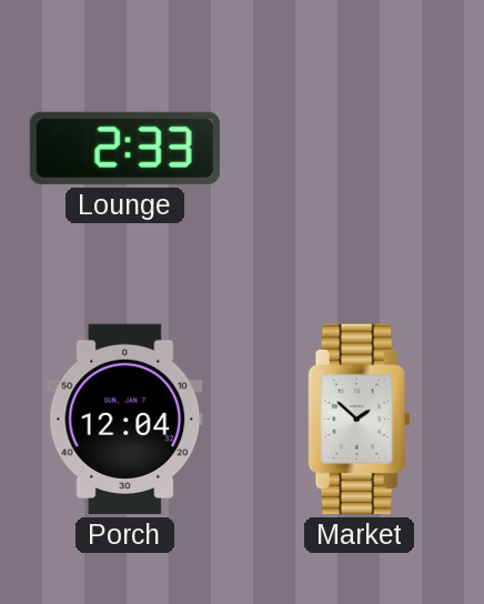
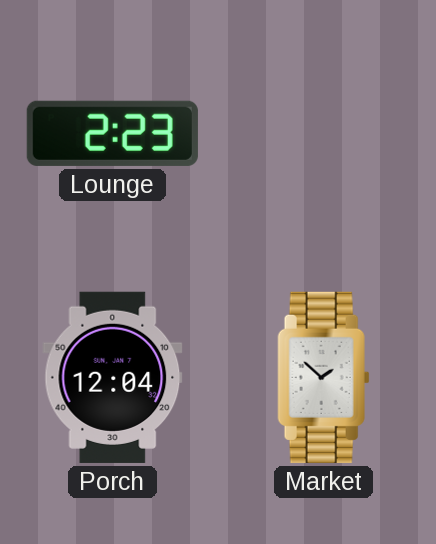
Lounge: 2:33 -> 2:23
